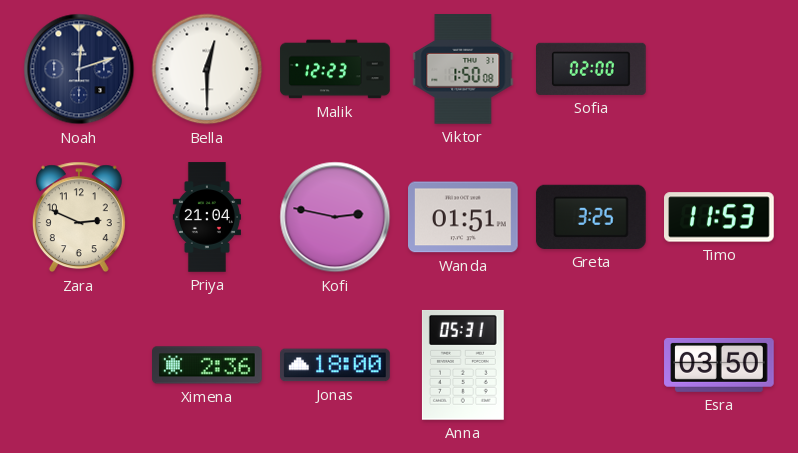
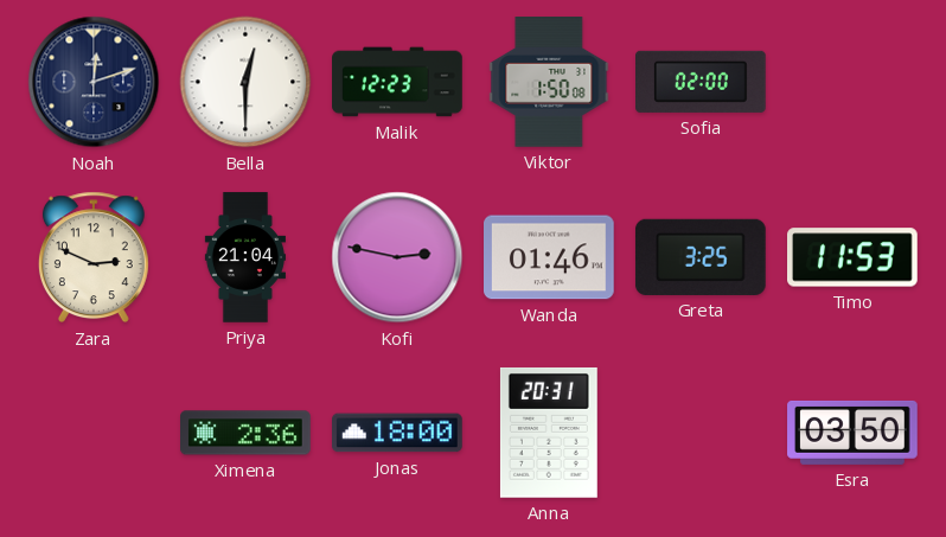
Wanda: 01:51 -> 01:46
Anna: 05:31 -> 20:31
